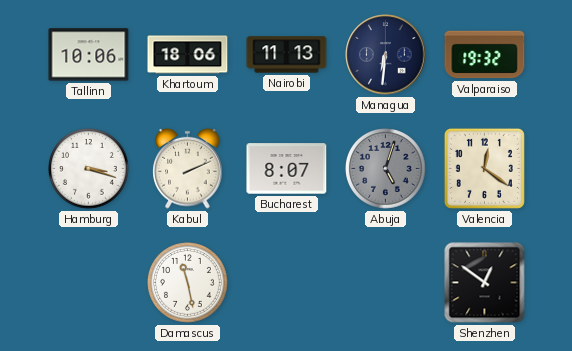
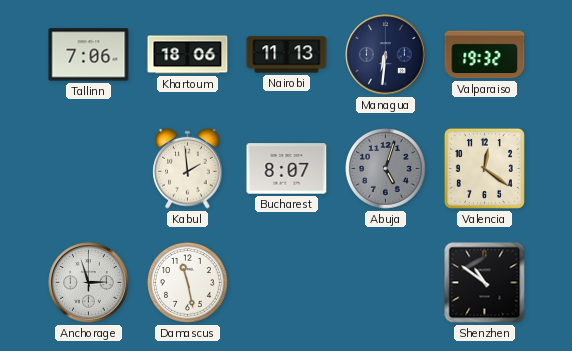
Tallinn: 10:06 -> 7:06
Hamburg: 3:18 -> none
Kabul: 2:11 -> 1:59
Anchorage: none -> 2:57
Shenzhen: 12:51 -> 10:51
